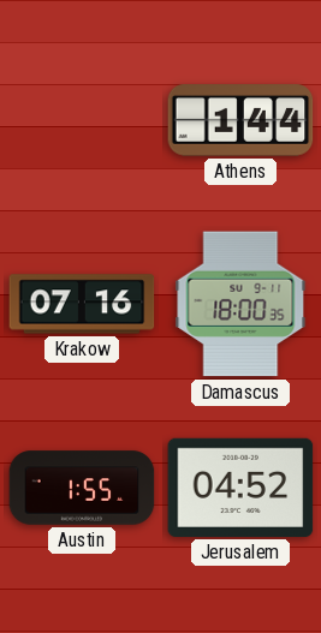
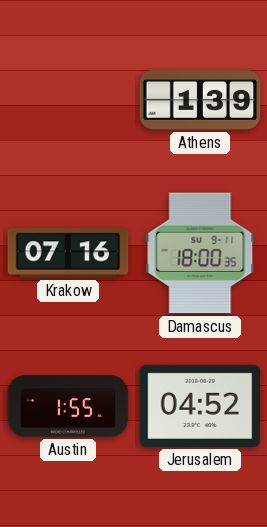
Athens: 1:44 -> 1:39
